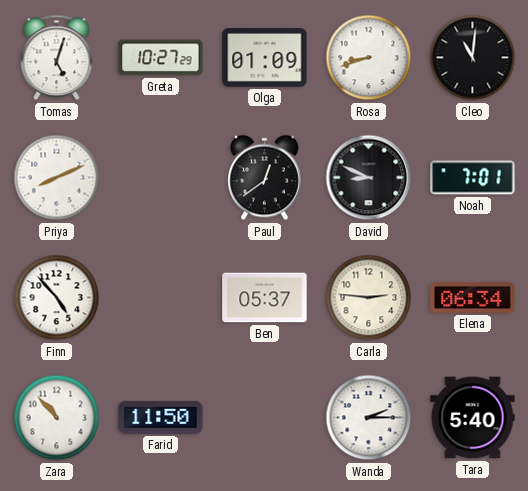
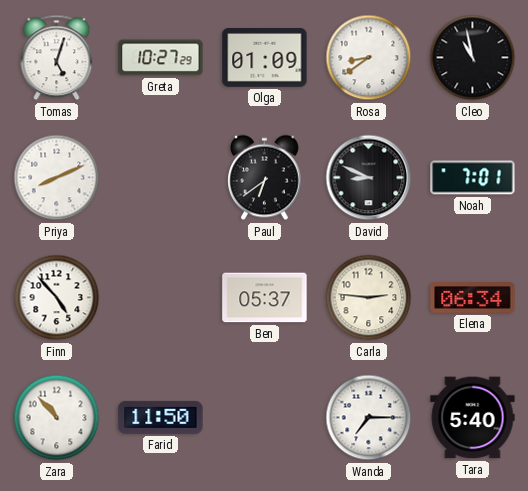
Rosa: 8:42 -> 8:39
Cleo: 11:01 -> 10:58
Paul: 12:39 -> 6:39
Wanda: 2:15 -> 7:15
